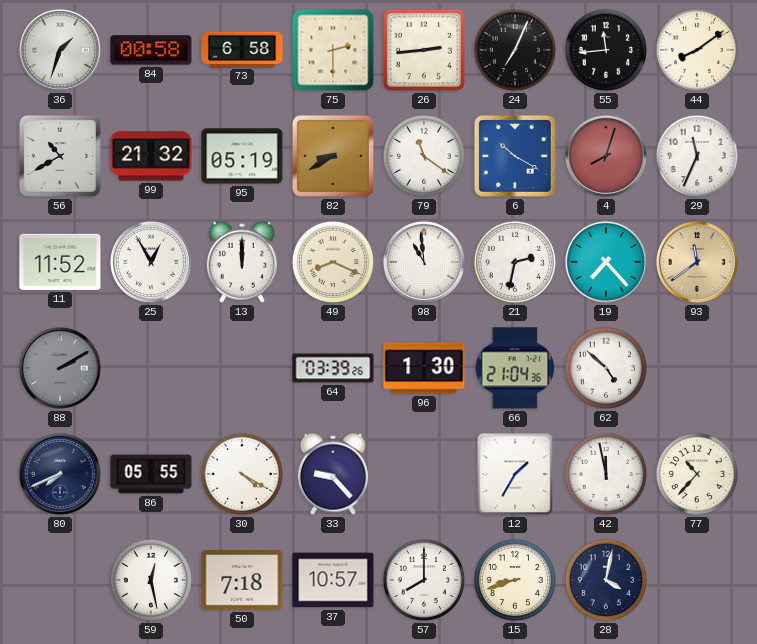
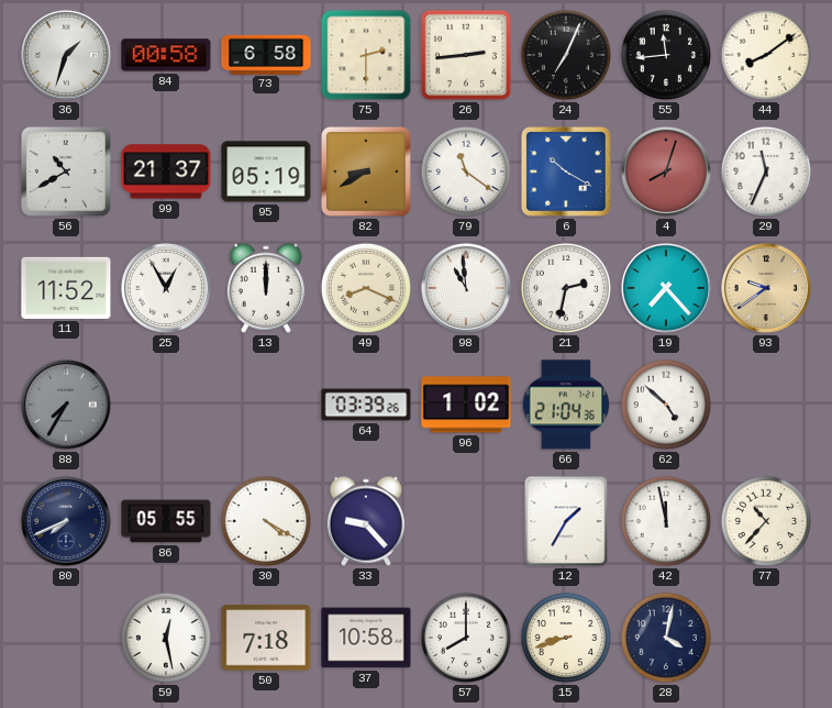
99: 21:32 -> 21:37
93: 11:39 -> 9:39
88: 2:10 -> 7:35
96: 1:30 -> 1:02
37: 10:57 -> 10:58
